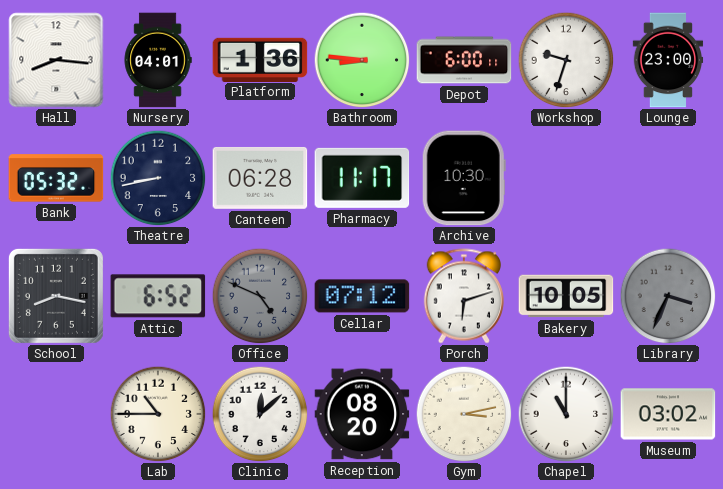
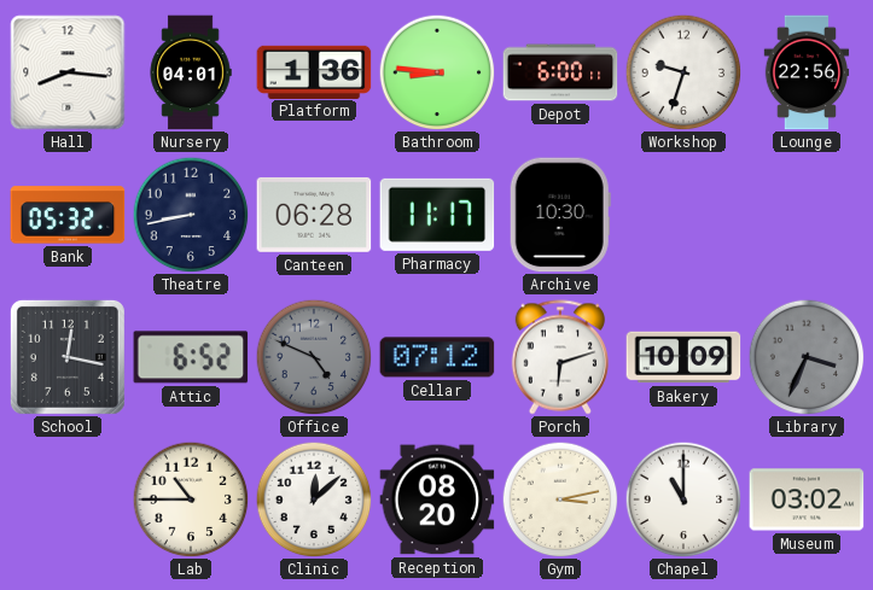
Lounge: 23:00 -> 22:56
School: 8:17 -> 12:17
Bakery: 10:05 -> 10:09
